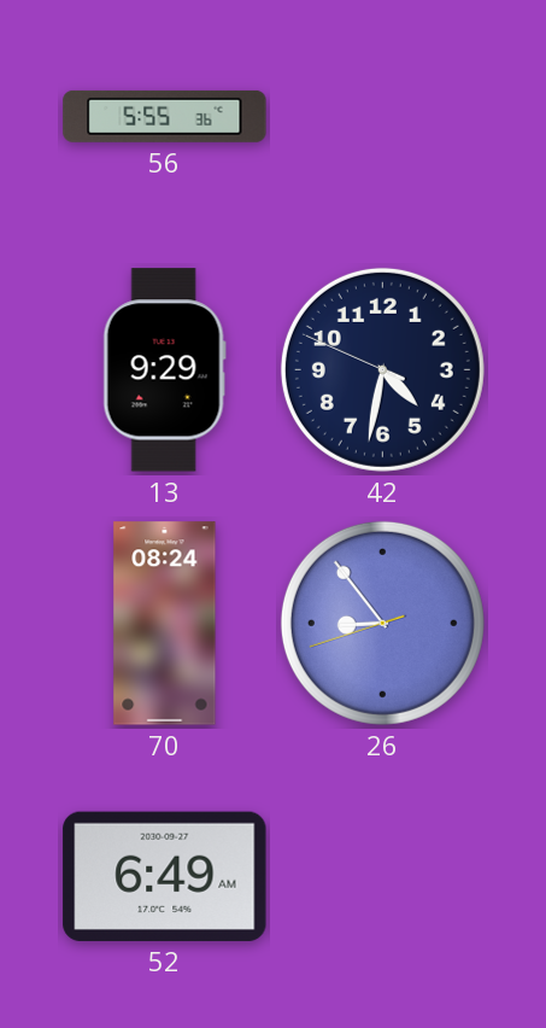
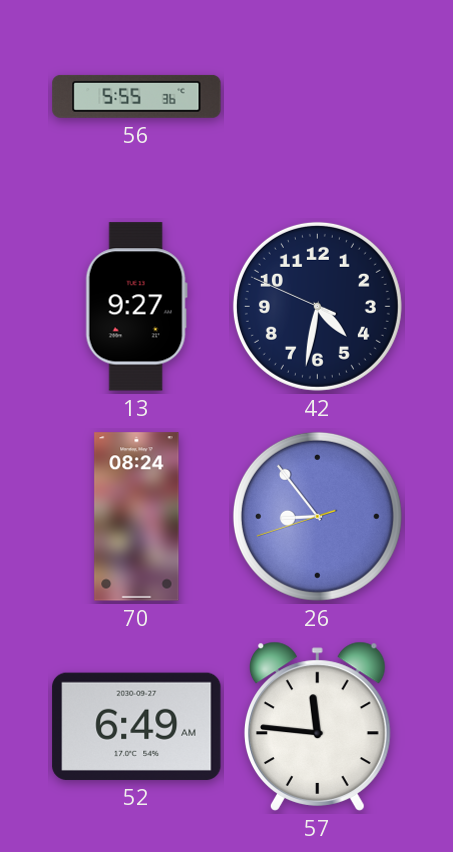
13: 9:29 -> 9:27
57: none -> 11:46
